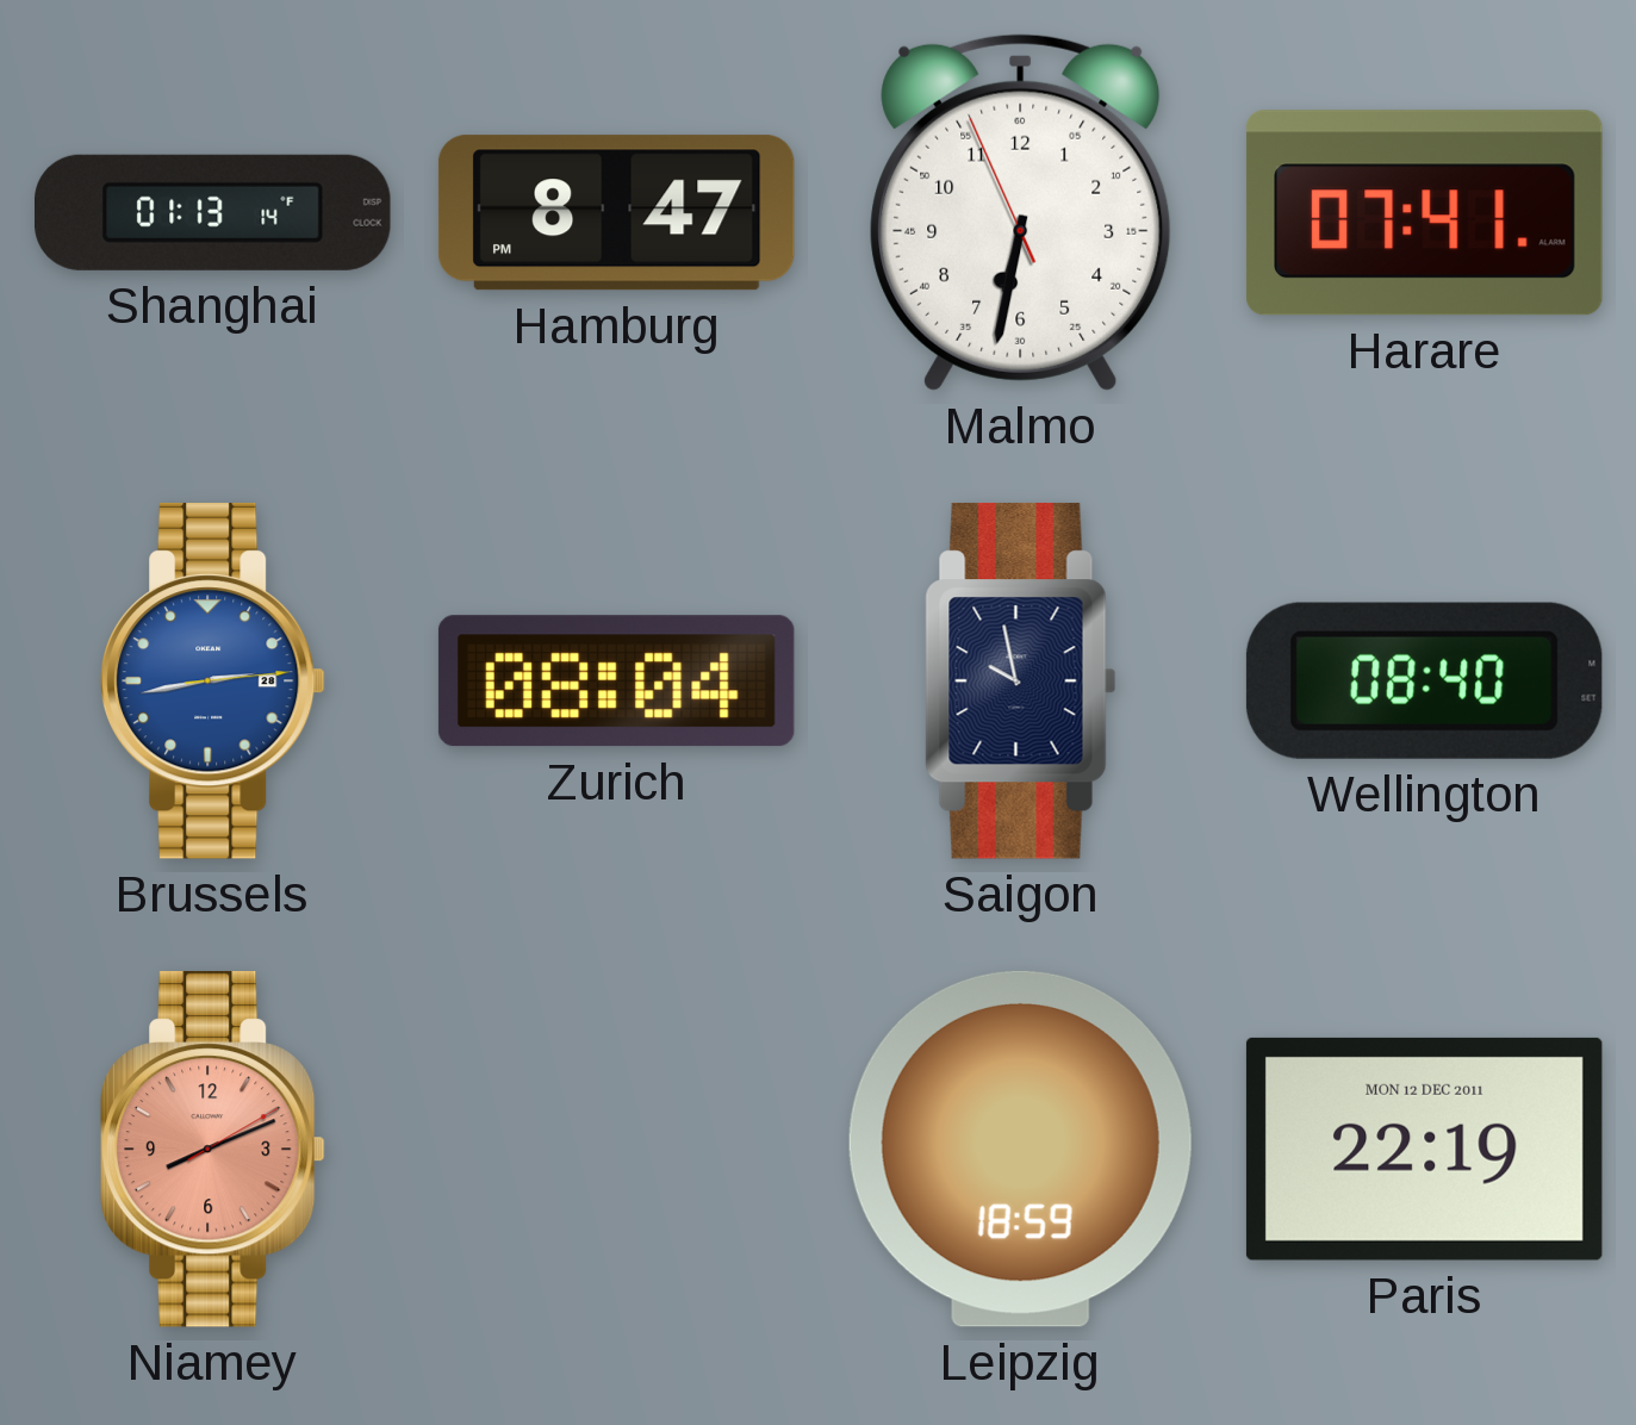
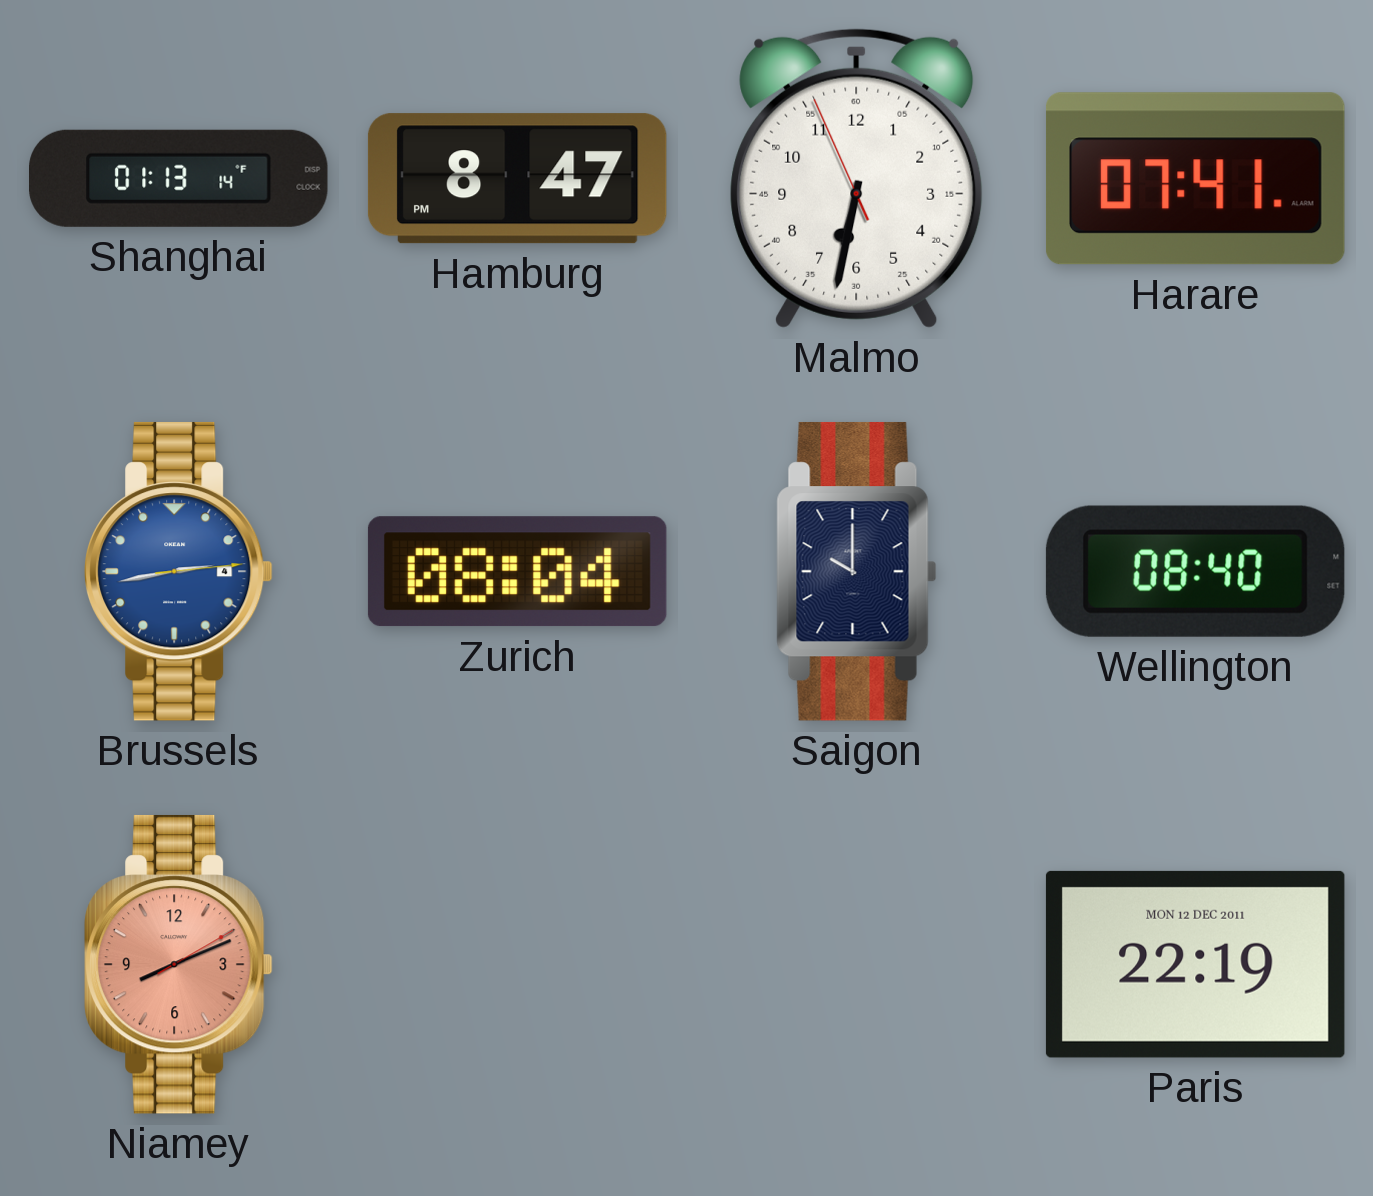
Brussels date: 28 -> 4
Saigon: 9:58 -> 10:00
Leipzig: 18:59 -> none
